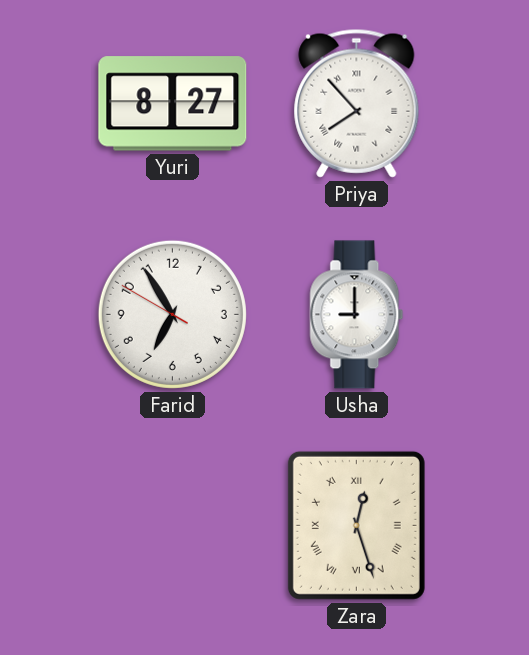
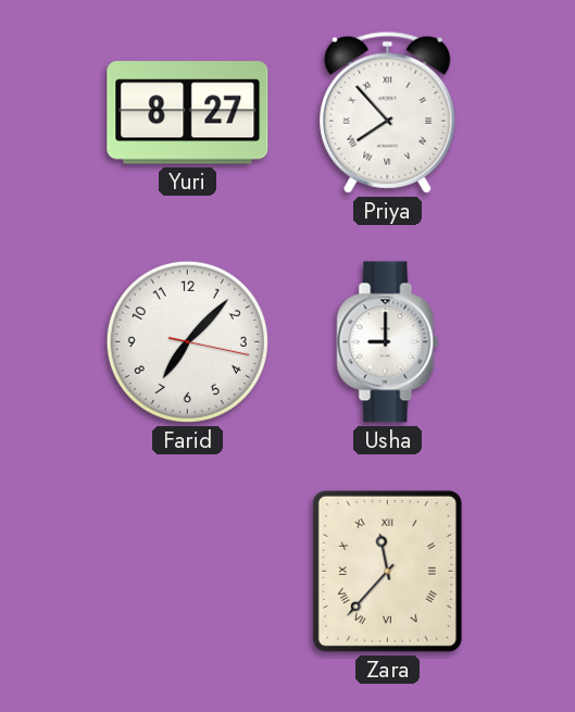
Farid: 6:54 -> 7:07
Zara: 12:27 -> 11:37
